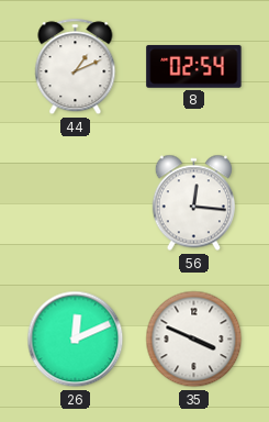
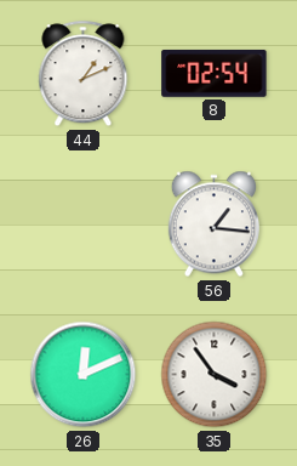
56: 12:16 -> 1:16
35: 3:49 -> 3:54
